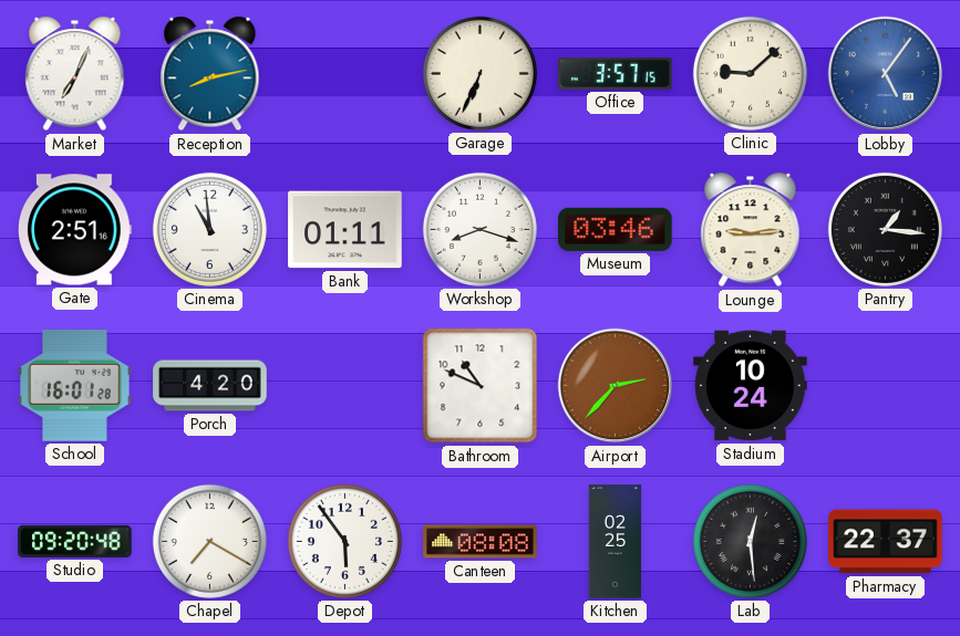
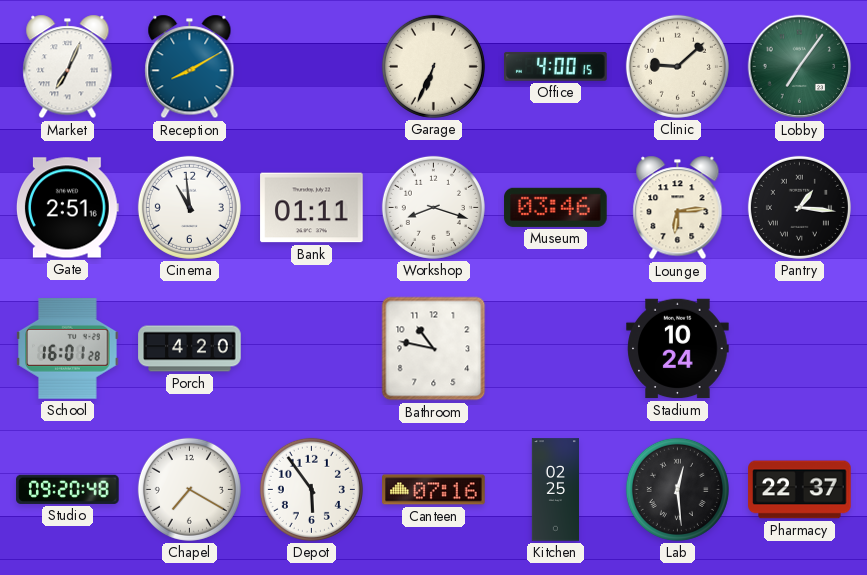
Reception: 8:13 -> 8:10
Office: 3:57 -> 4:00
Lobby: 5:06 -> 7:06
Lobby dial: blue -> green
Lounge: 9:14 -> 6:14
Bathroom: 10:49 -> 10:47
Airport: 2:37 -> none
Canteen: 08:08 -> 07:16
